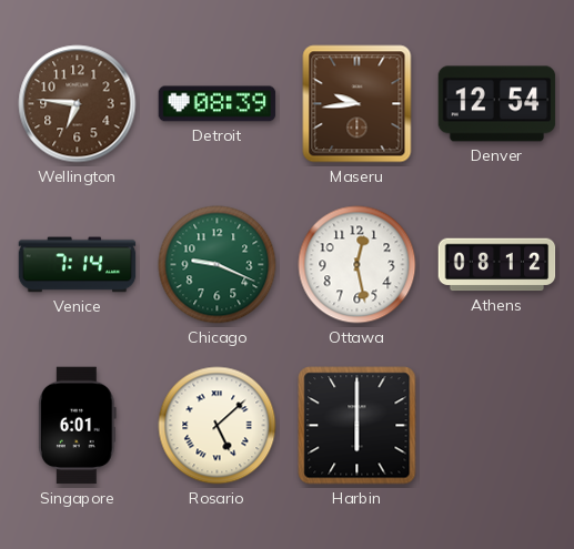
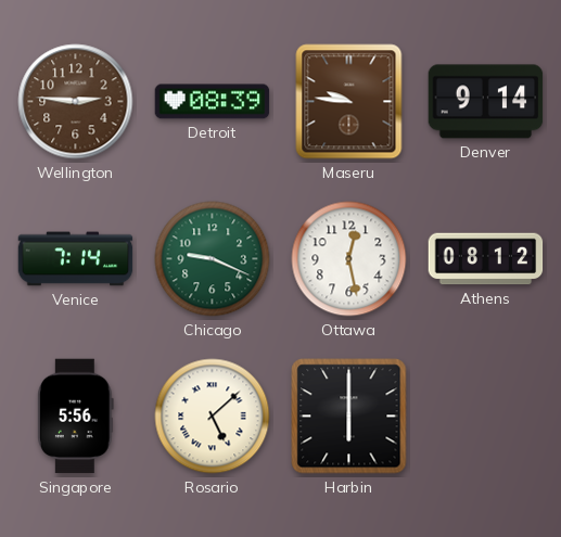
Wellington: 6:46 -> 2:46
Maseru: 9:44 -> 9:46
Denver: 12:54 -> 9:14
Singapore: 6:01 -> 5:56
